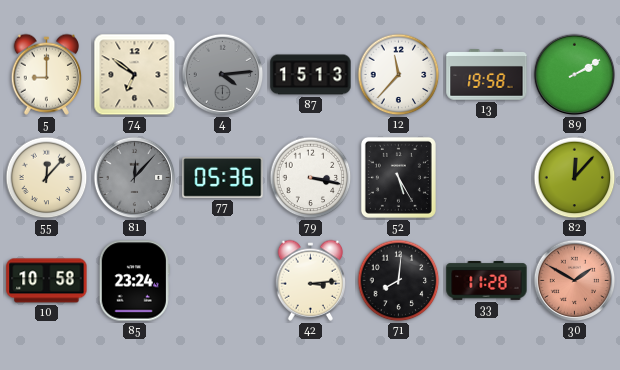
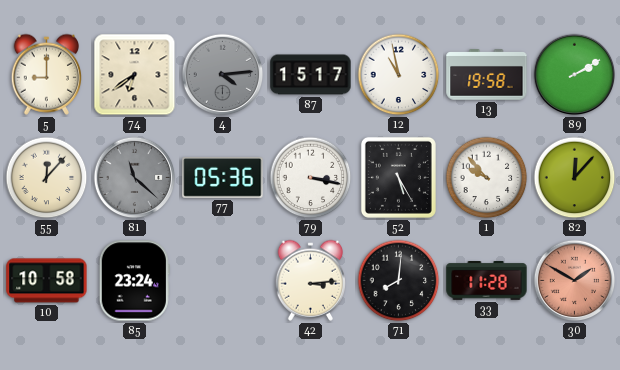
74: 6:51 -> 6:39
87: 15:13 -> 15:17
12: 11:37 -> 10:58
81: 12:07 -> 11:22
1: none -> 9:53
